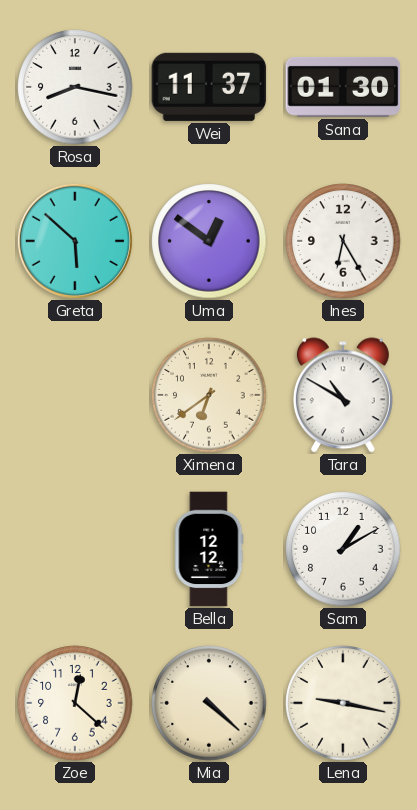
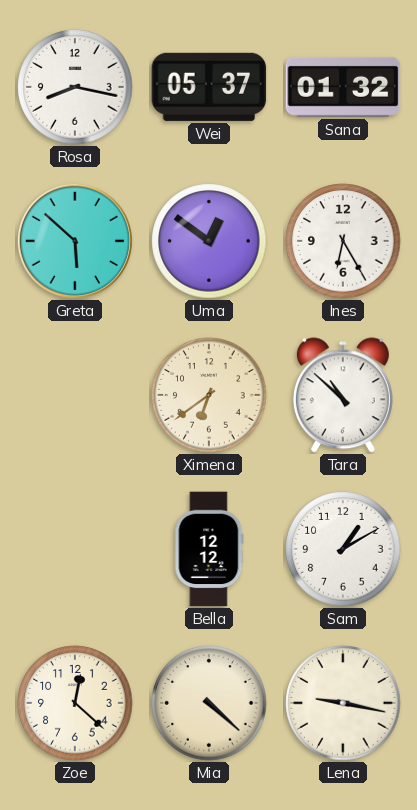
Wei: 11:37 -> 05:37
Sana: 01:30 -> 01:32
Tara: 10:50 -> 10:52
